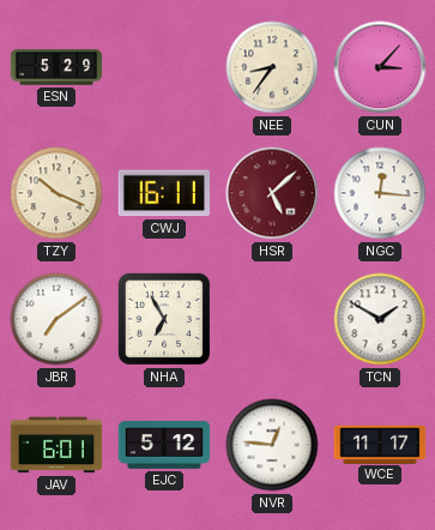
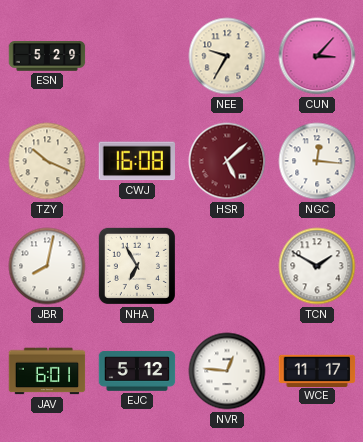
NEE: 8:36 -> 9:35
CWJ: 16:11 -> 16:08
JBR: 7:09 -> 8:02
